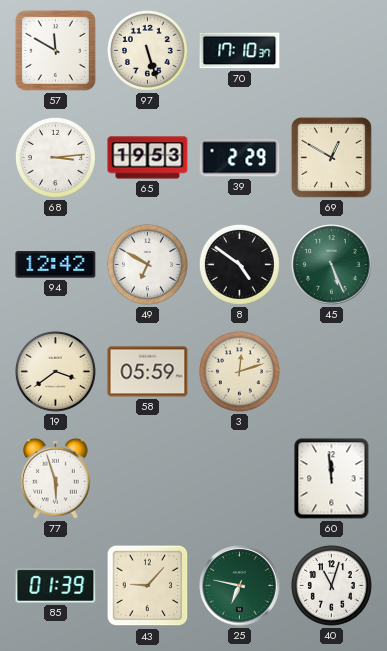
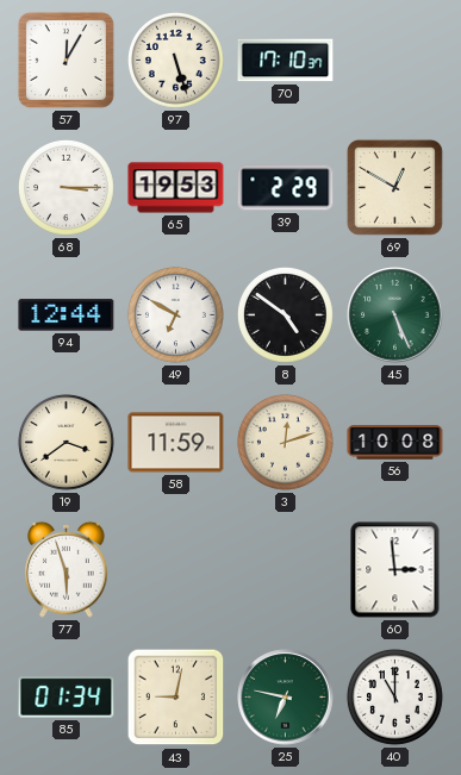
57: 11:50 -> 12:05
68: 3:14 -> 3:15
94: 12:42 -> 12:44
58: 05:59 -> 11:59
56: none -> 10:08
60: 11:59 -> 2:59
85: 01:39 -> 01:34
43: 9:07 -> 9:02
40: 11:03 -> 11:00
